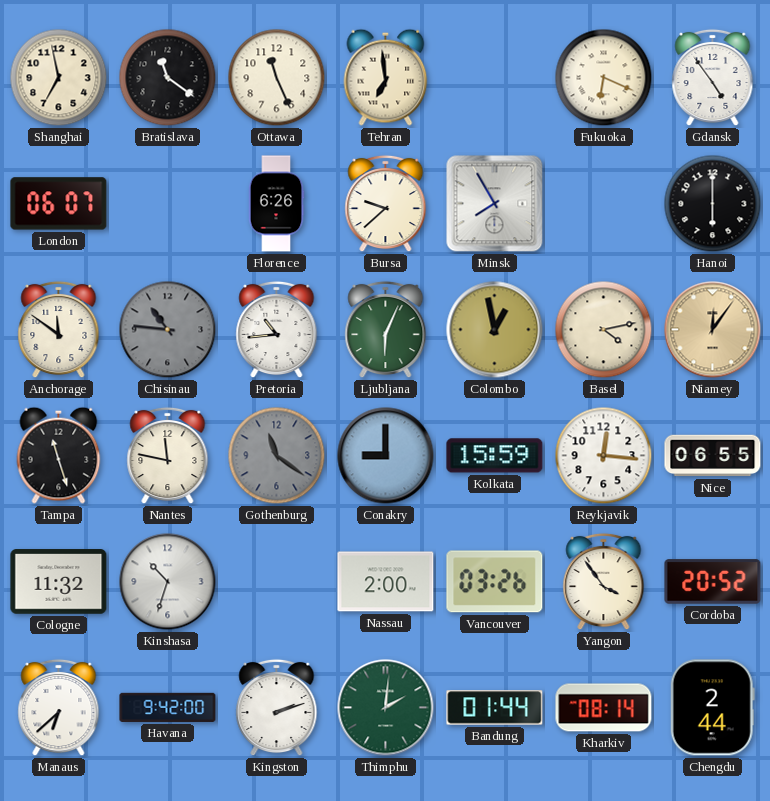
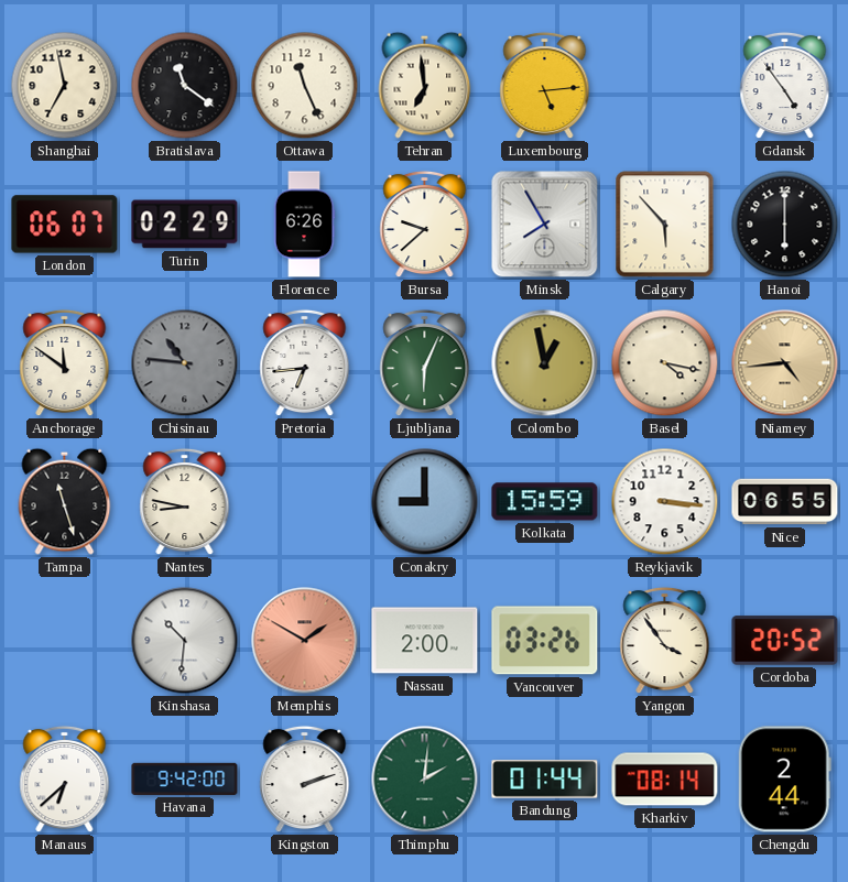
Luxembourg: none -> 5:14
Fukuoka: 6:19 -> none
Turin: none -> 02:29
Calgary: none -> 5:53
Pretoria: 10:44 -> 6:44
Basel: 4:13 -> 4:17
Niamey: 12:06 -> 4:44
Nantes: 11:47 -> 8:47
Gothenburg: 11:21 -> none
Reykjavik: 12:16 -> 3:16
Cologne: 11:32 -> none
Kinshasa: 10:33 -> 10:31
Memphis: none -> 1:50
